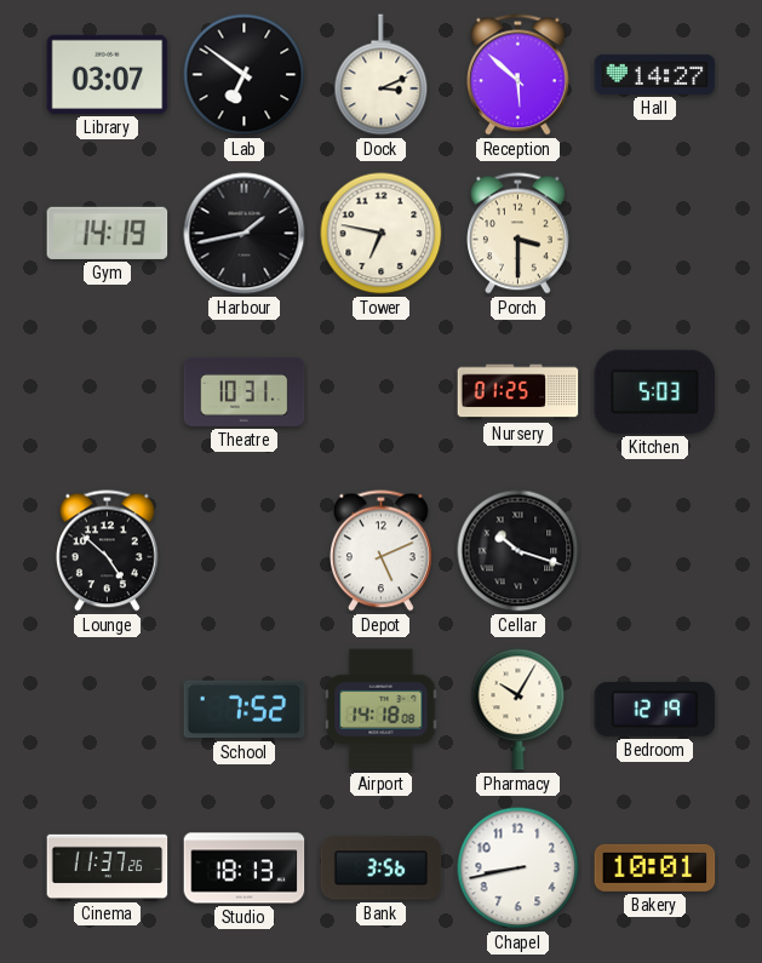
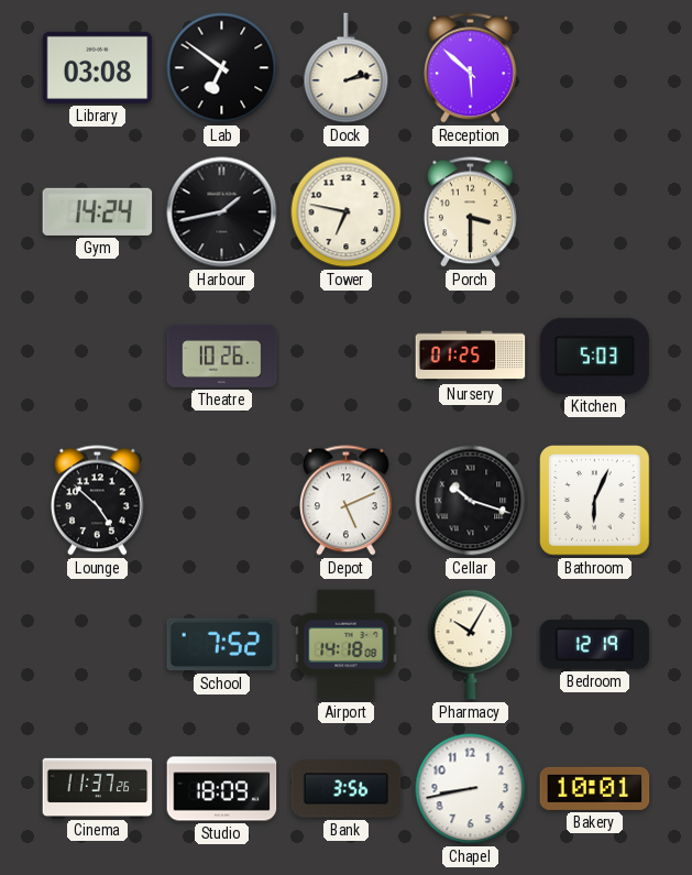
Library: 03:07 -> 03:08
Dock: 3:11 -> 2:13
Hall: 14:27 -> none
Gym: 14:19 -> 14:24
Theatre: 10:31 -> 10:26
Bathroom: none -> 6:04
Studio: 18:13 -> 18:09
